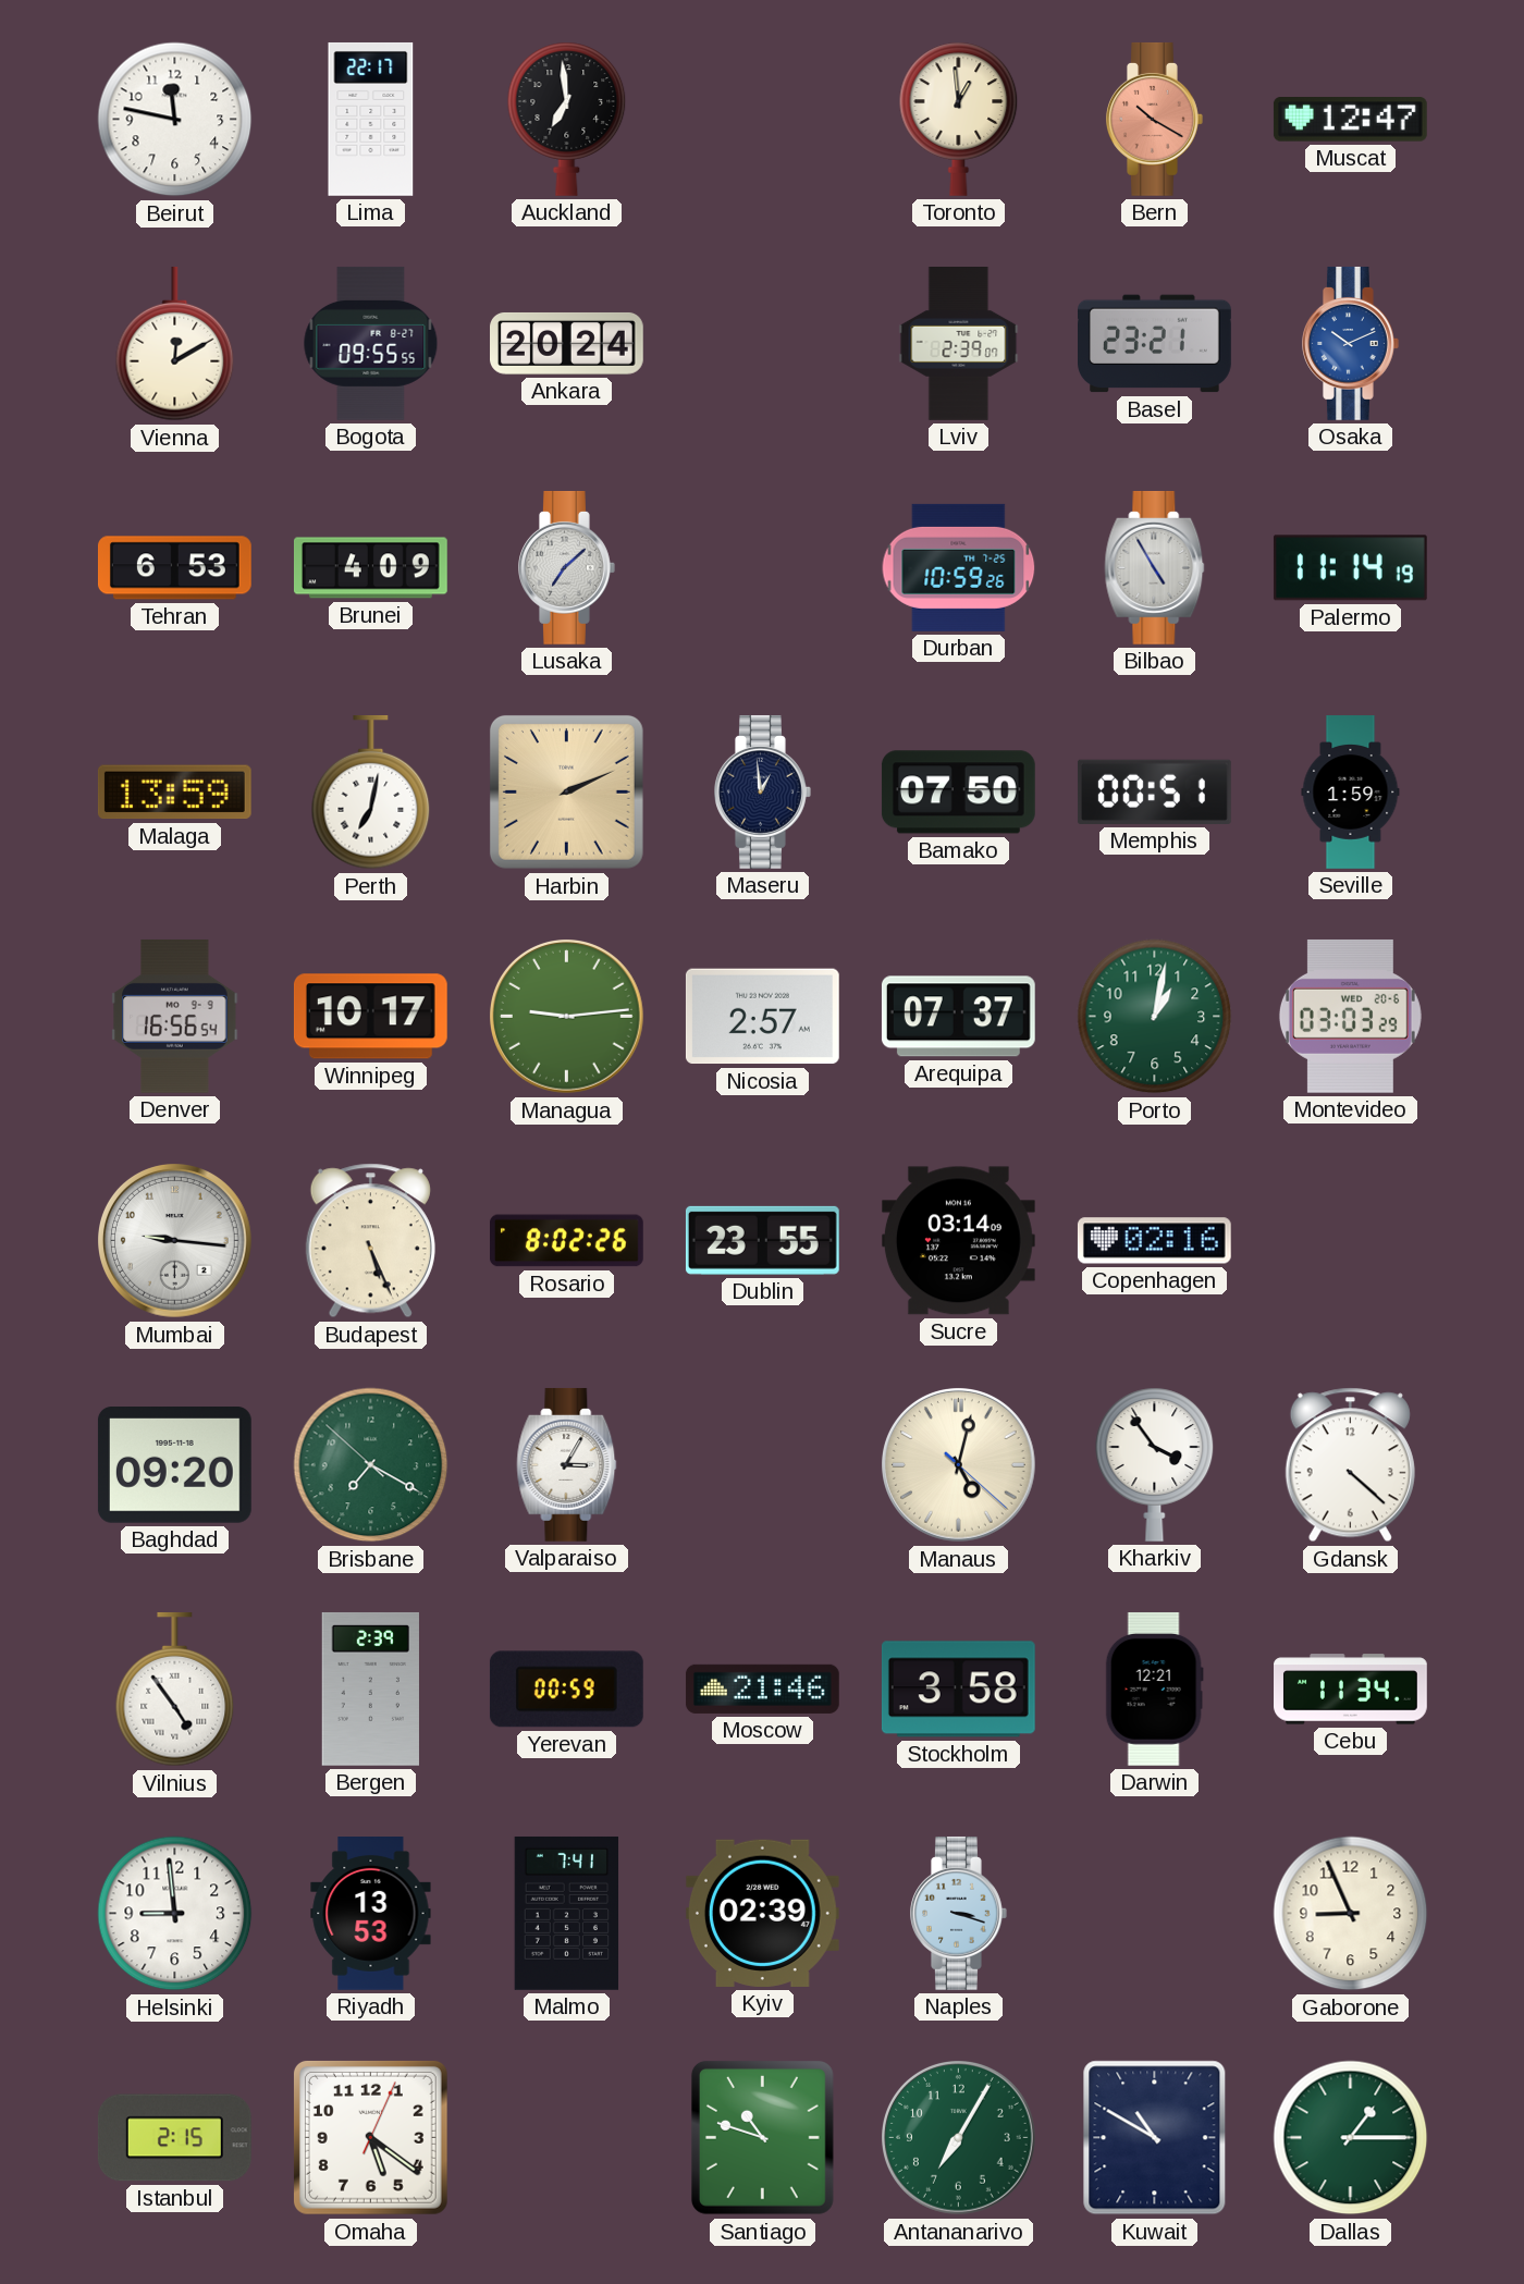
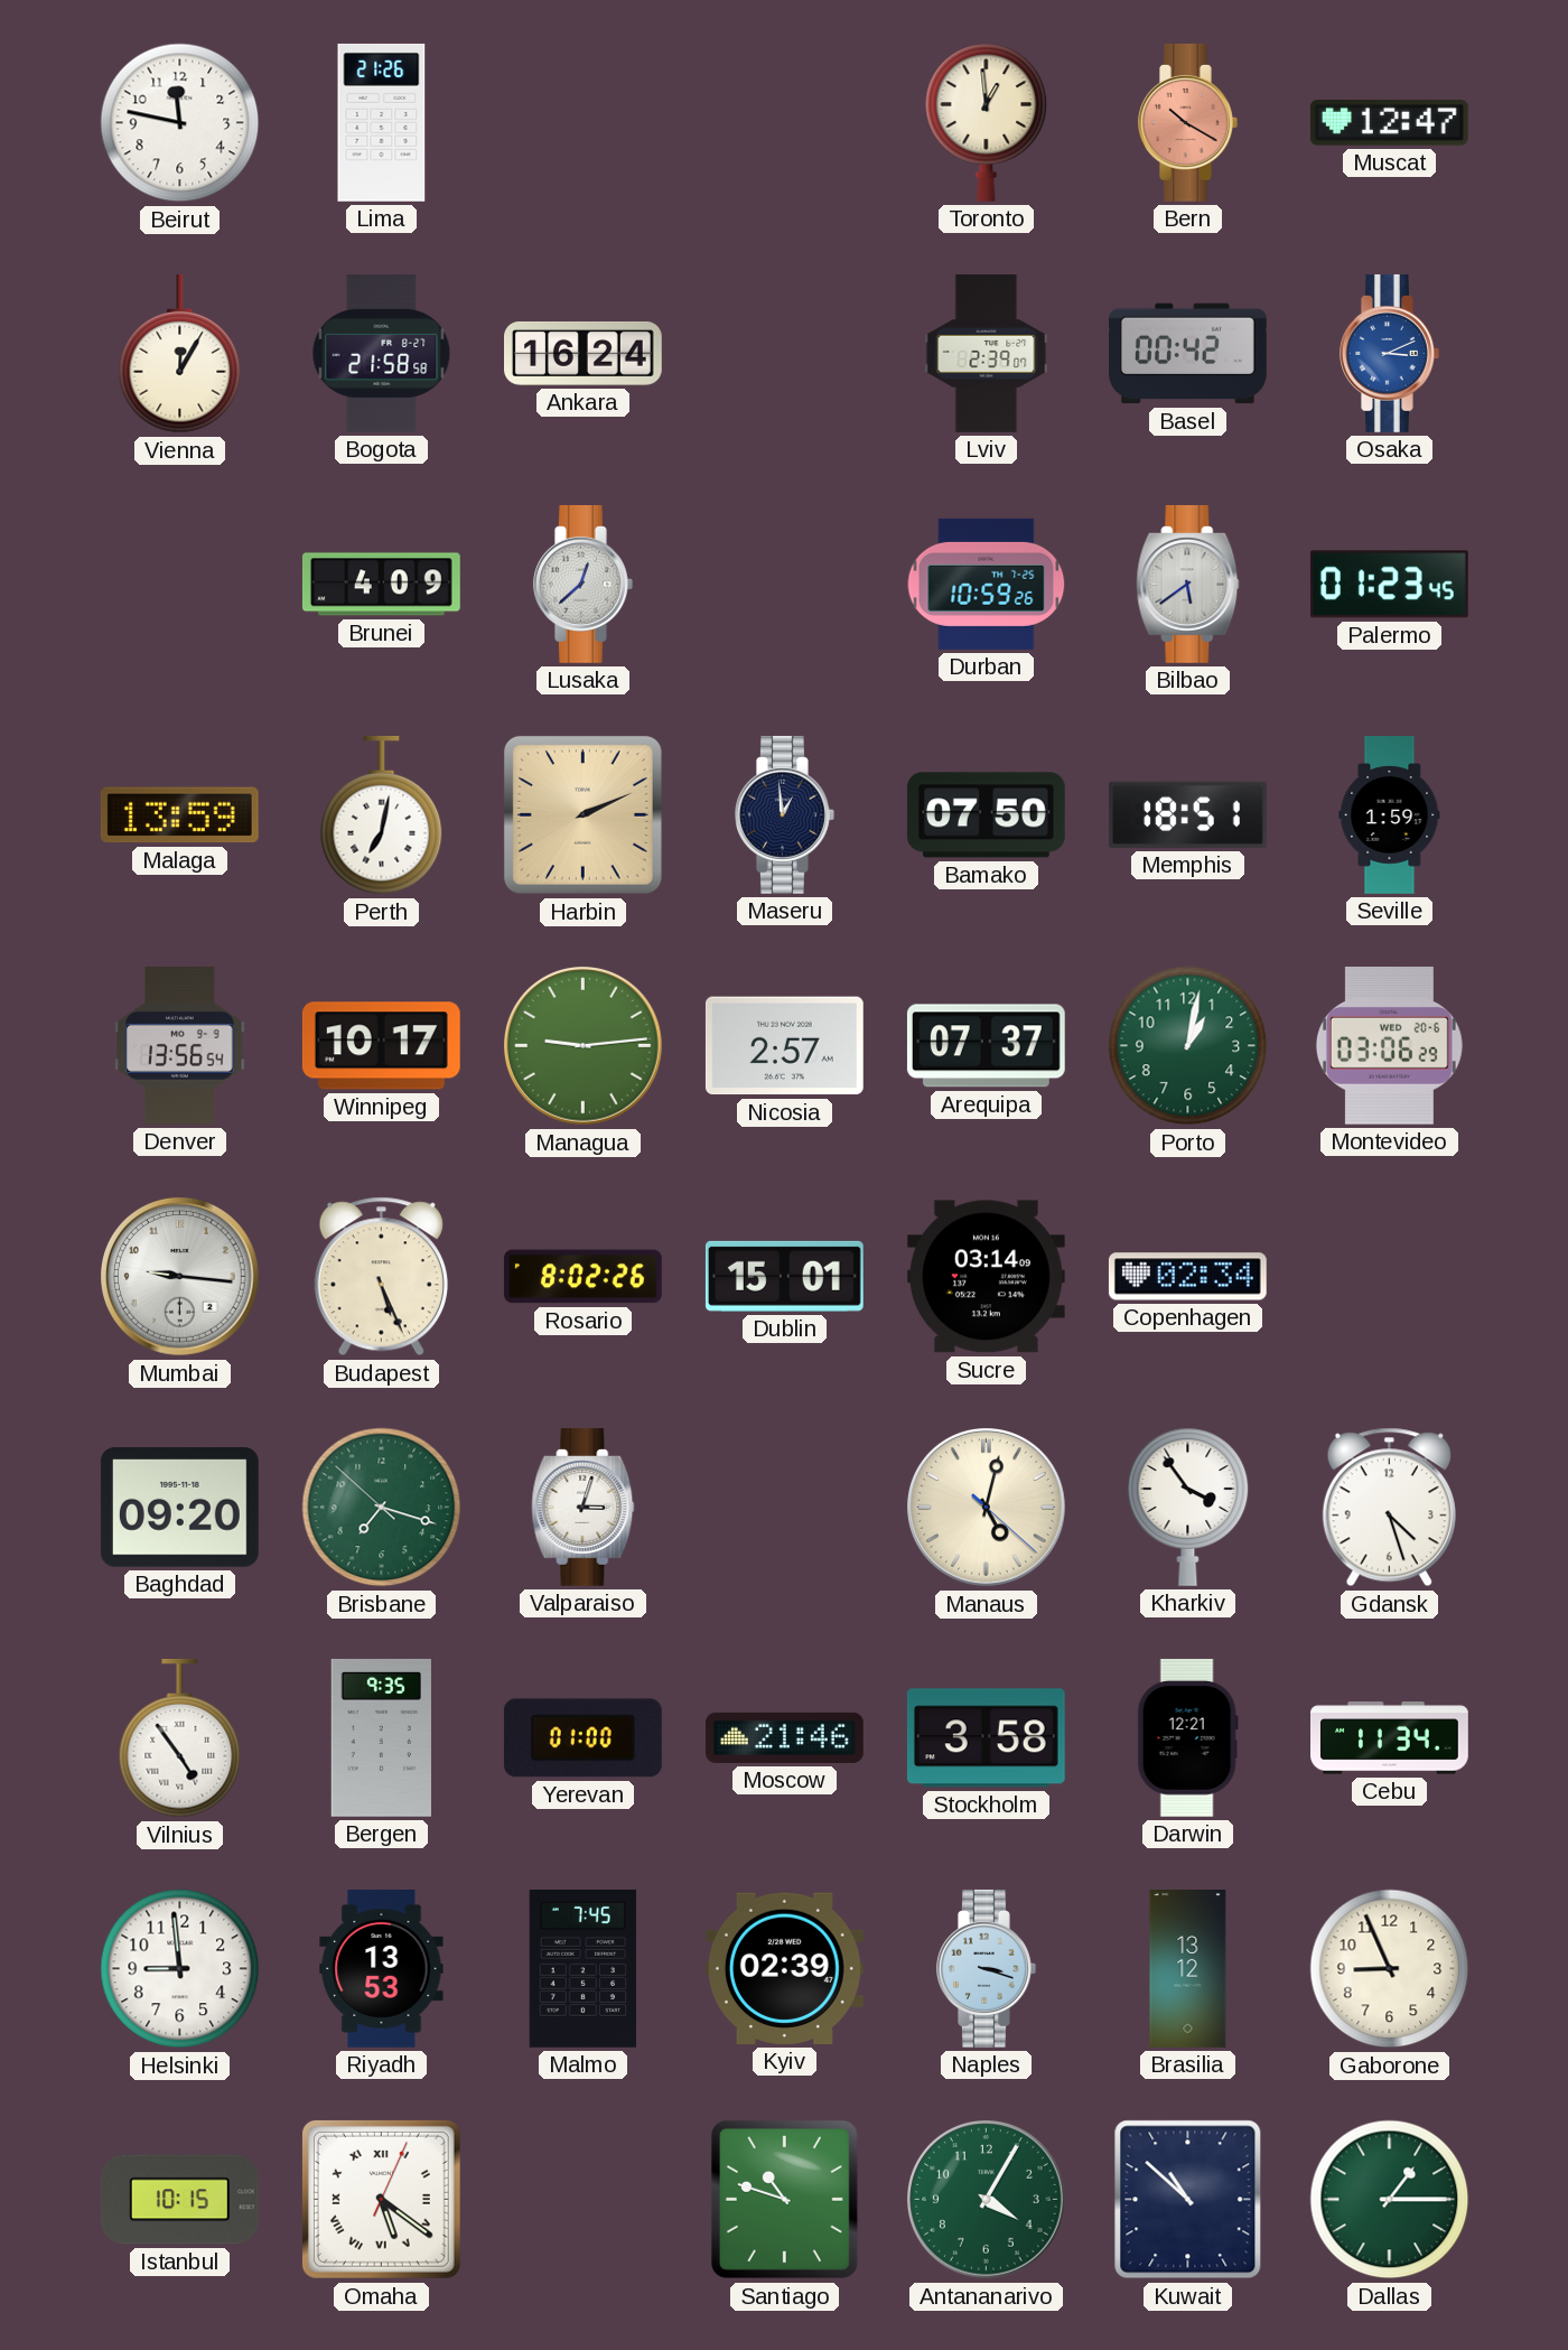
Lima: 22:17 -> 21:26
Auckland: 6:59 -> none
Vienna: 12:10 -> 12:05
Bogota: 09:55 -> 21:58
Ankara: 20:24 -> 16:24
Basel: 23:21 -> 00:42
Osaka: 10:11 -> 3:11
Tehran: 6:53 -> none
Lusaka: 7:08 -> 12:38
Bilbao: 4:55 -> 5:39
Palermo: 11:14 -> 01:23
Memphis: 00:51 -> 18:51
Denver: 16:56 -> 13:56
Montevideo: 03:03 -> 03:06
Dublin: 23:55 -> 15:01
Copenhagen: 02:16 -> 02:34
Brisbane: 7:19 -> 7:17
Valparaiso: 3:05 -> 3:03
Gdansk: 4:22 -> 4:27
Bergen: 2:39 -> 9:35
Yerevan: 00:59 -> 01:00
Malmo: 7:41 -> 7:45
Brasilia: none -> 13:12
Istanbul: 2:15 -> 10:15
Omaha numerals: Arabic -> Roman
Antananarivo: 7:05 -> 4:05
Kuwait: 10:50 -> 10:52
